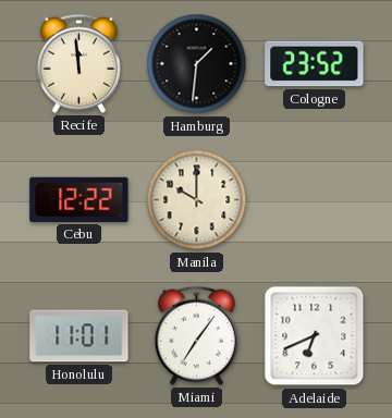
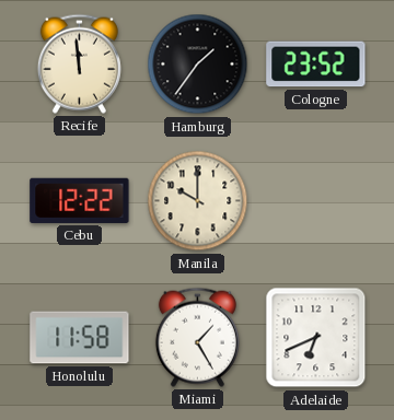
Hamburg: 1:31 -> 1:36
Honolulu: 11:01 -> 11:58
Miami: 7:06 -> 1:25
